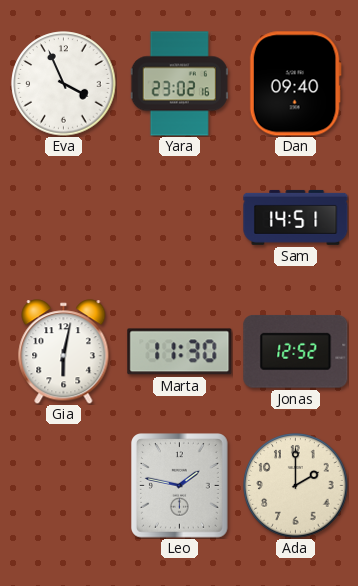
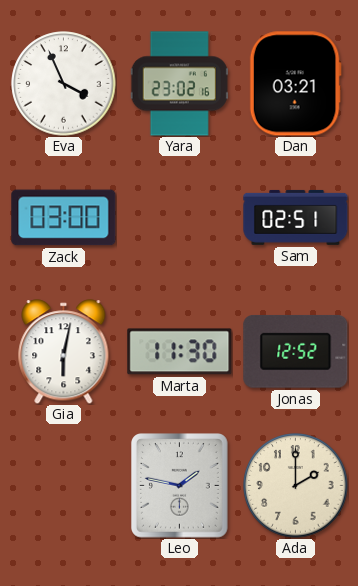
Dan: 09:40 -> 03:21
Zack: none -> 03:00
Sam: 14:51 -> 02:51
